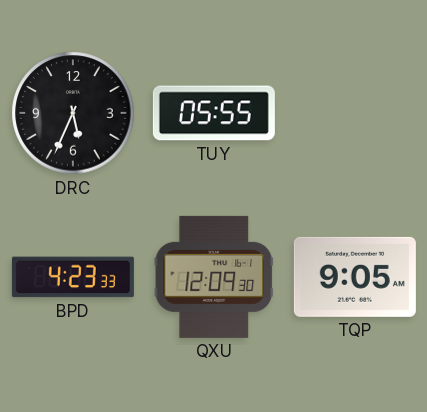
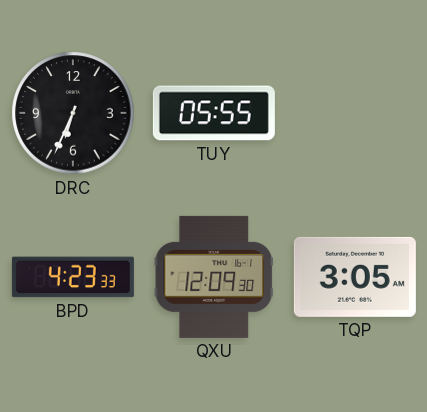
DRC: 5:34 -> 6:34
TQP: 9:05 -> 3:05
